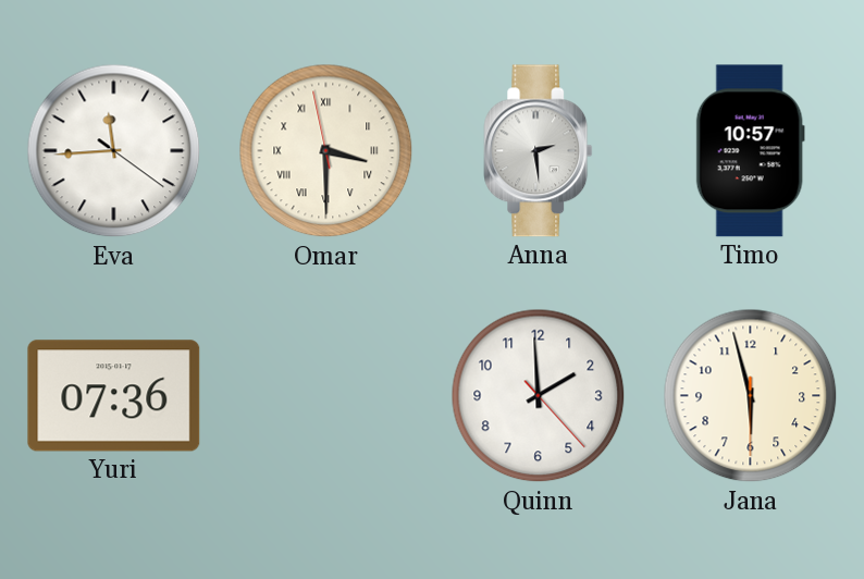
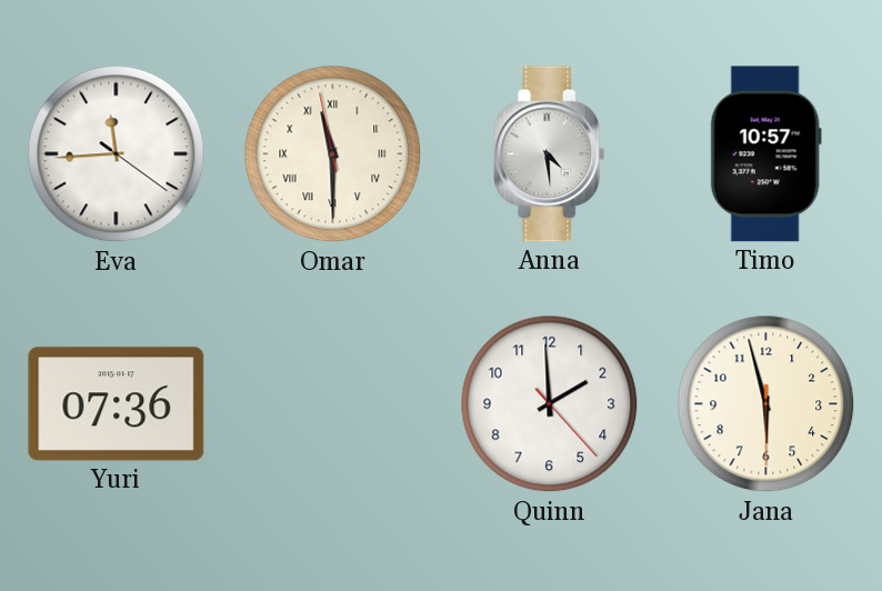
Omar: 3:29 -> 11:29
Anna: 2:29 -> 4:29
